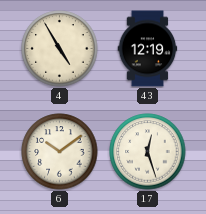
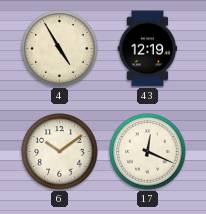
17: 12:27 -> 12:19
